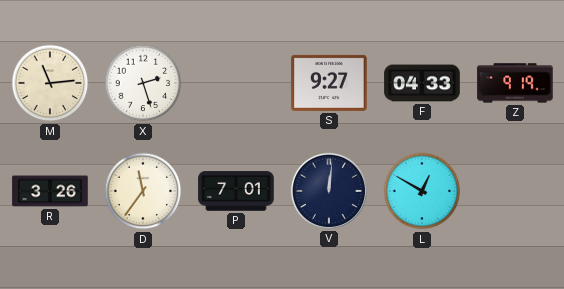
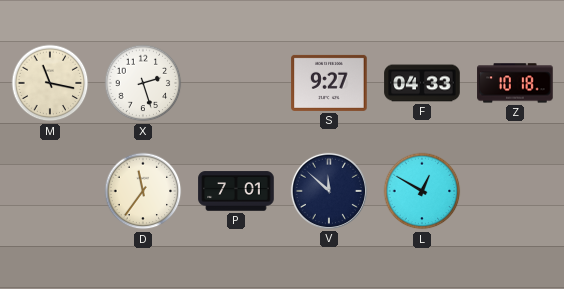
M: 11:14 -> 11:17
Z: 9:19 -> 10:18
R: 3:26 -> none
V: 12:01 -> 11:52
